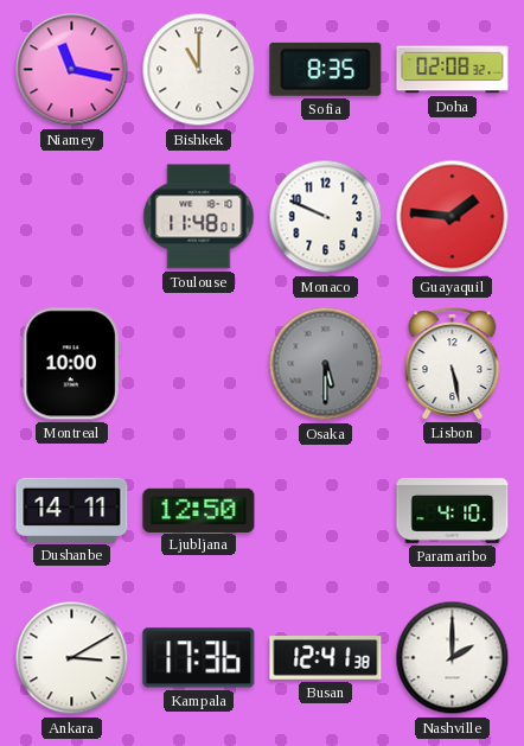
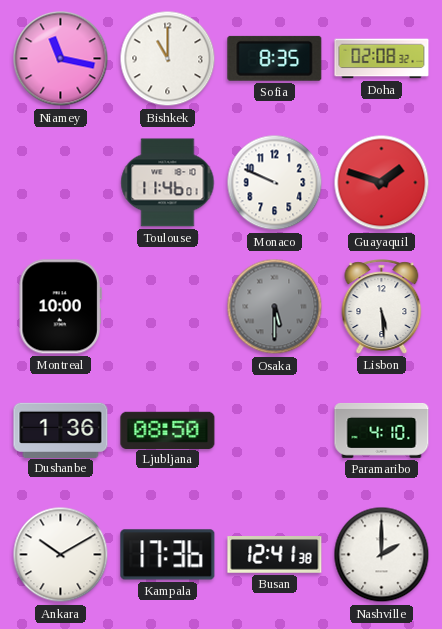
Toulouse: 11:48 -> 11:46
Guayaquil: 1:46 -> 1:48
Lisbon: 5:28 -> 5:29
Dushanbe: 14:11 -> 1:36
Ljubljana: 12:50 -> 08:50
Ankara: 3:10 -> 10:10
